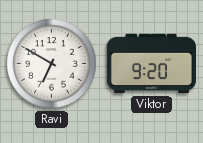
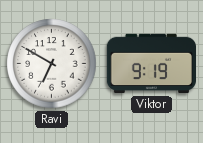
Viktor: 9:20 -> 9:19
